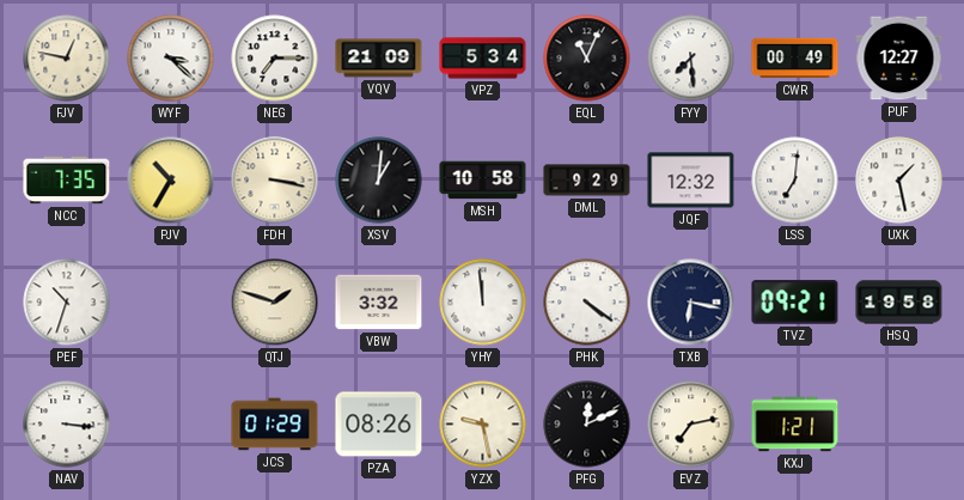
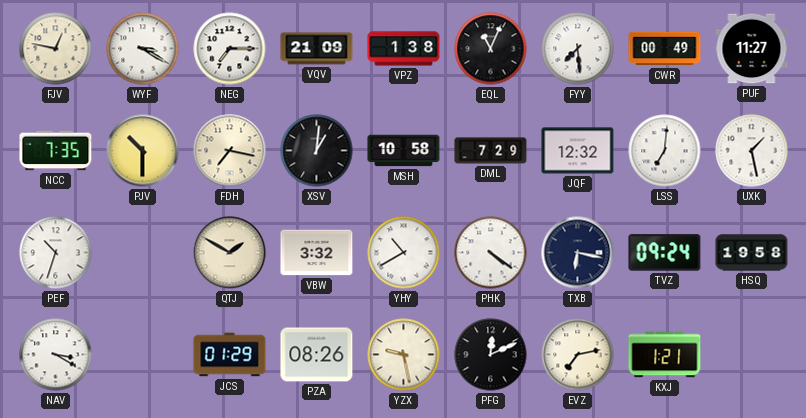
WYF: 3:22 -> 3:20
VPZ: 5:34 -> 1:38
PUF: 12:27 -> 11:27
PJV: 10:35 -> 10:30
FDH: 3:17 -> 7:17
DML: 9:29 -> 7:29
QTJ: 1:48 -> 1:50
YHY: 11:59 -> 10:40
TVZ: 09:21 -> 09:24
NAV: 3:16 -> 3:20
